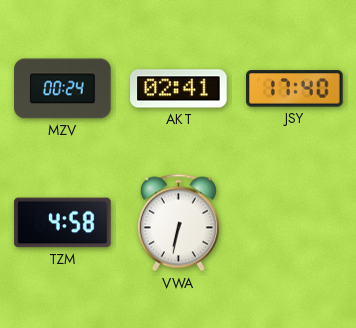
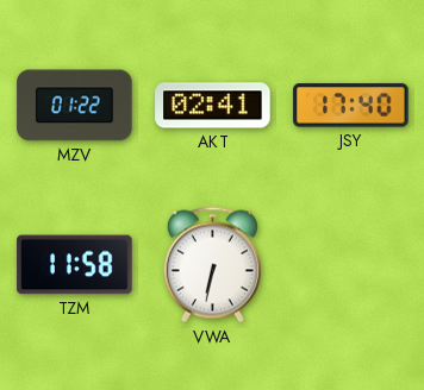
MZV: 00:24 -> 01:22
TZM: 4:58 -> 11:58
